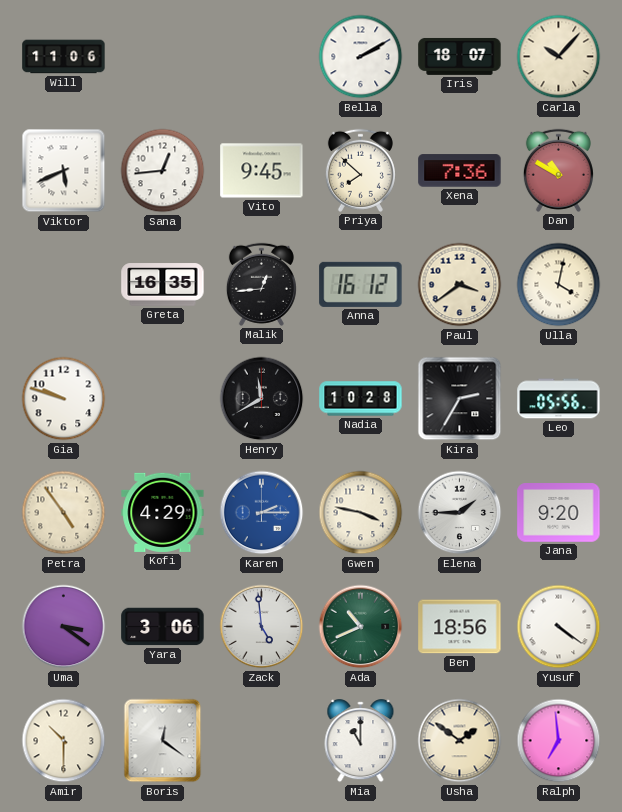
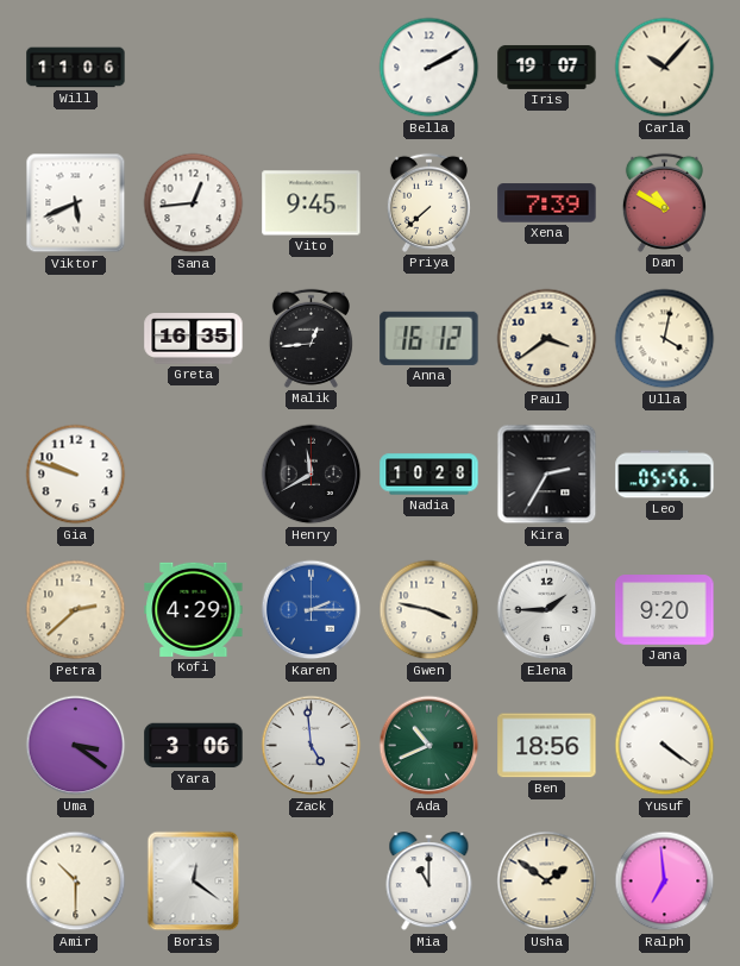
Iris: 18:07 -> 19:07
Priya: 7:52 -> 7:38
Xena: 7:36 -> 7:39
Petra: 4:54 -> 2:38
